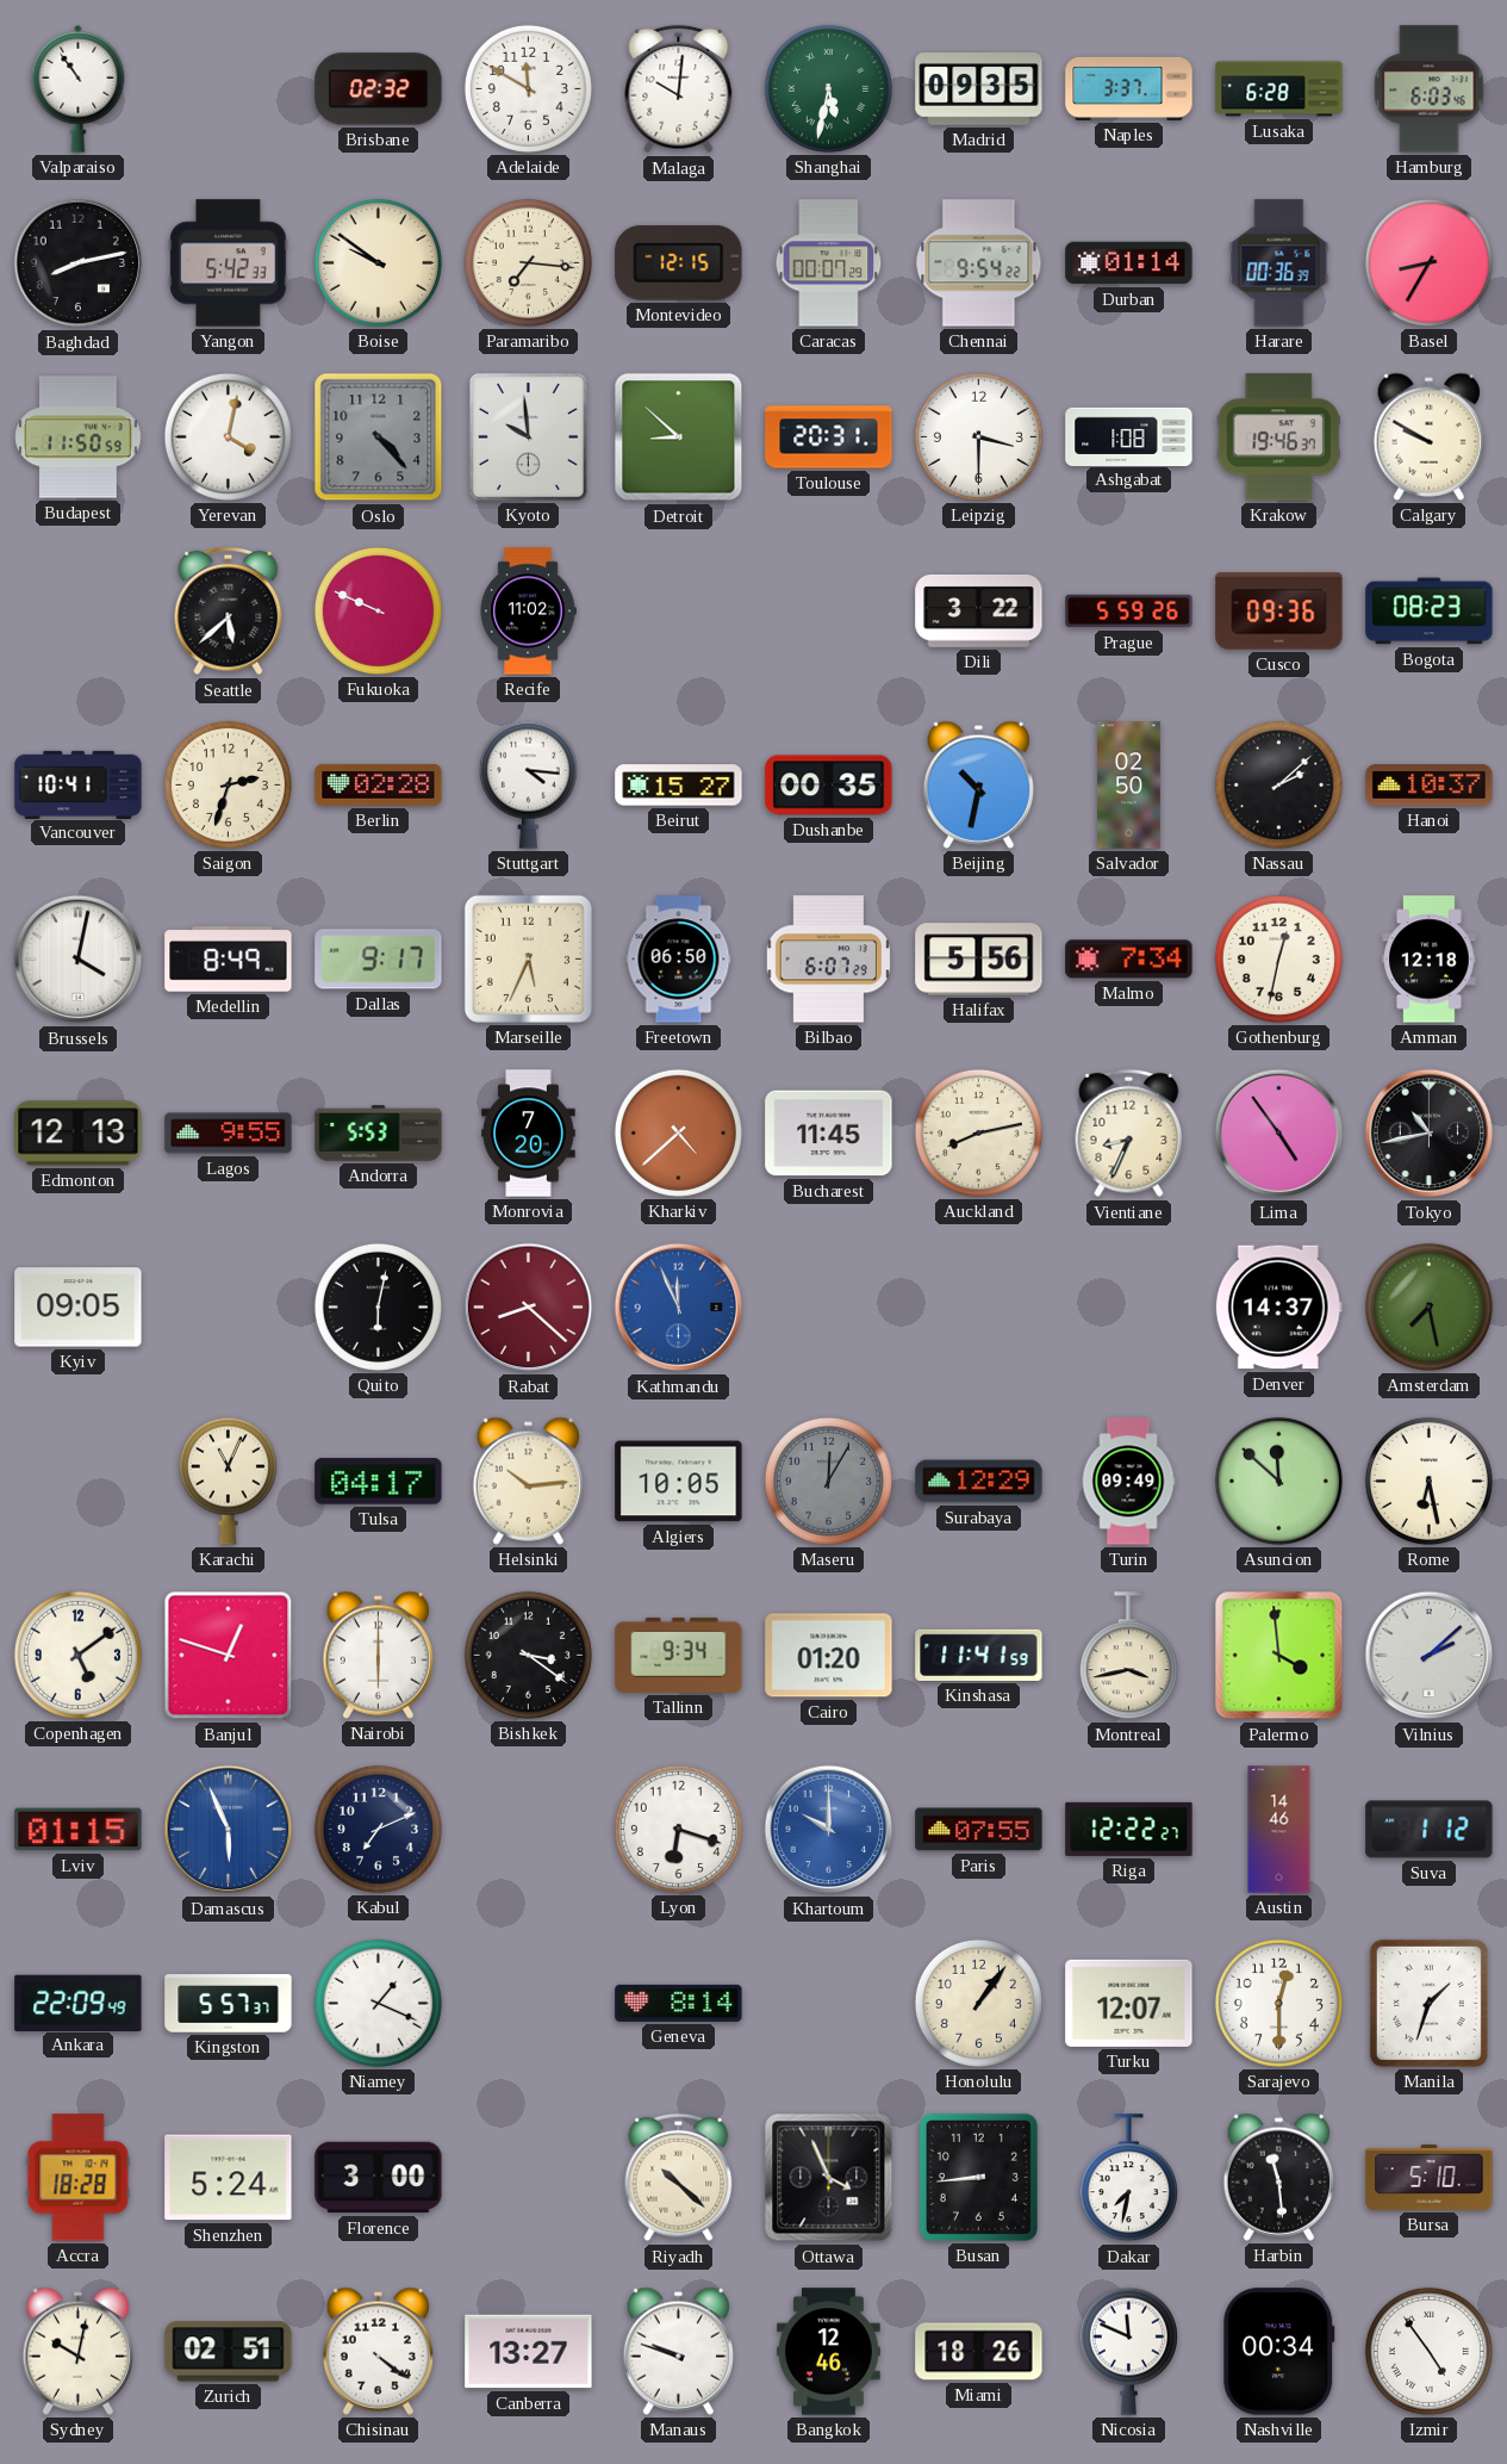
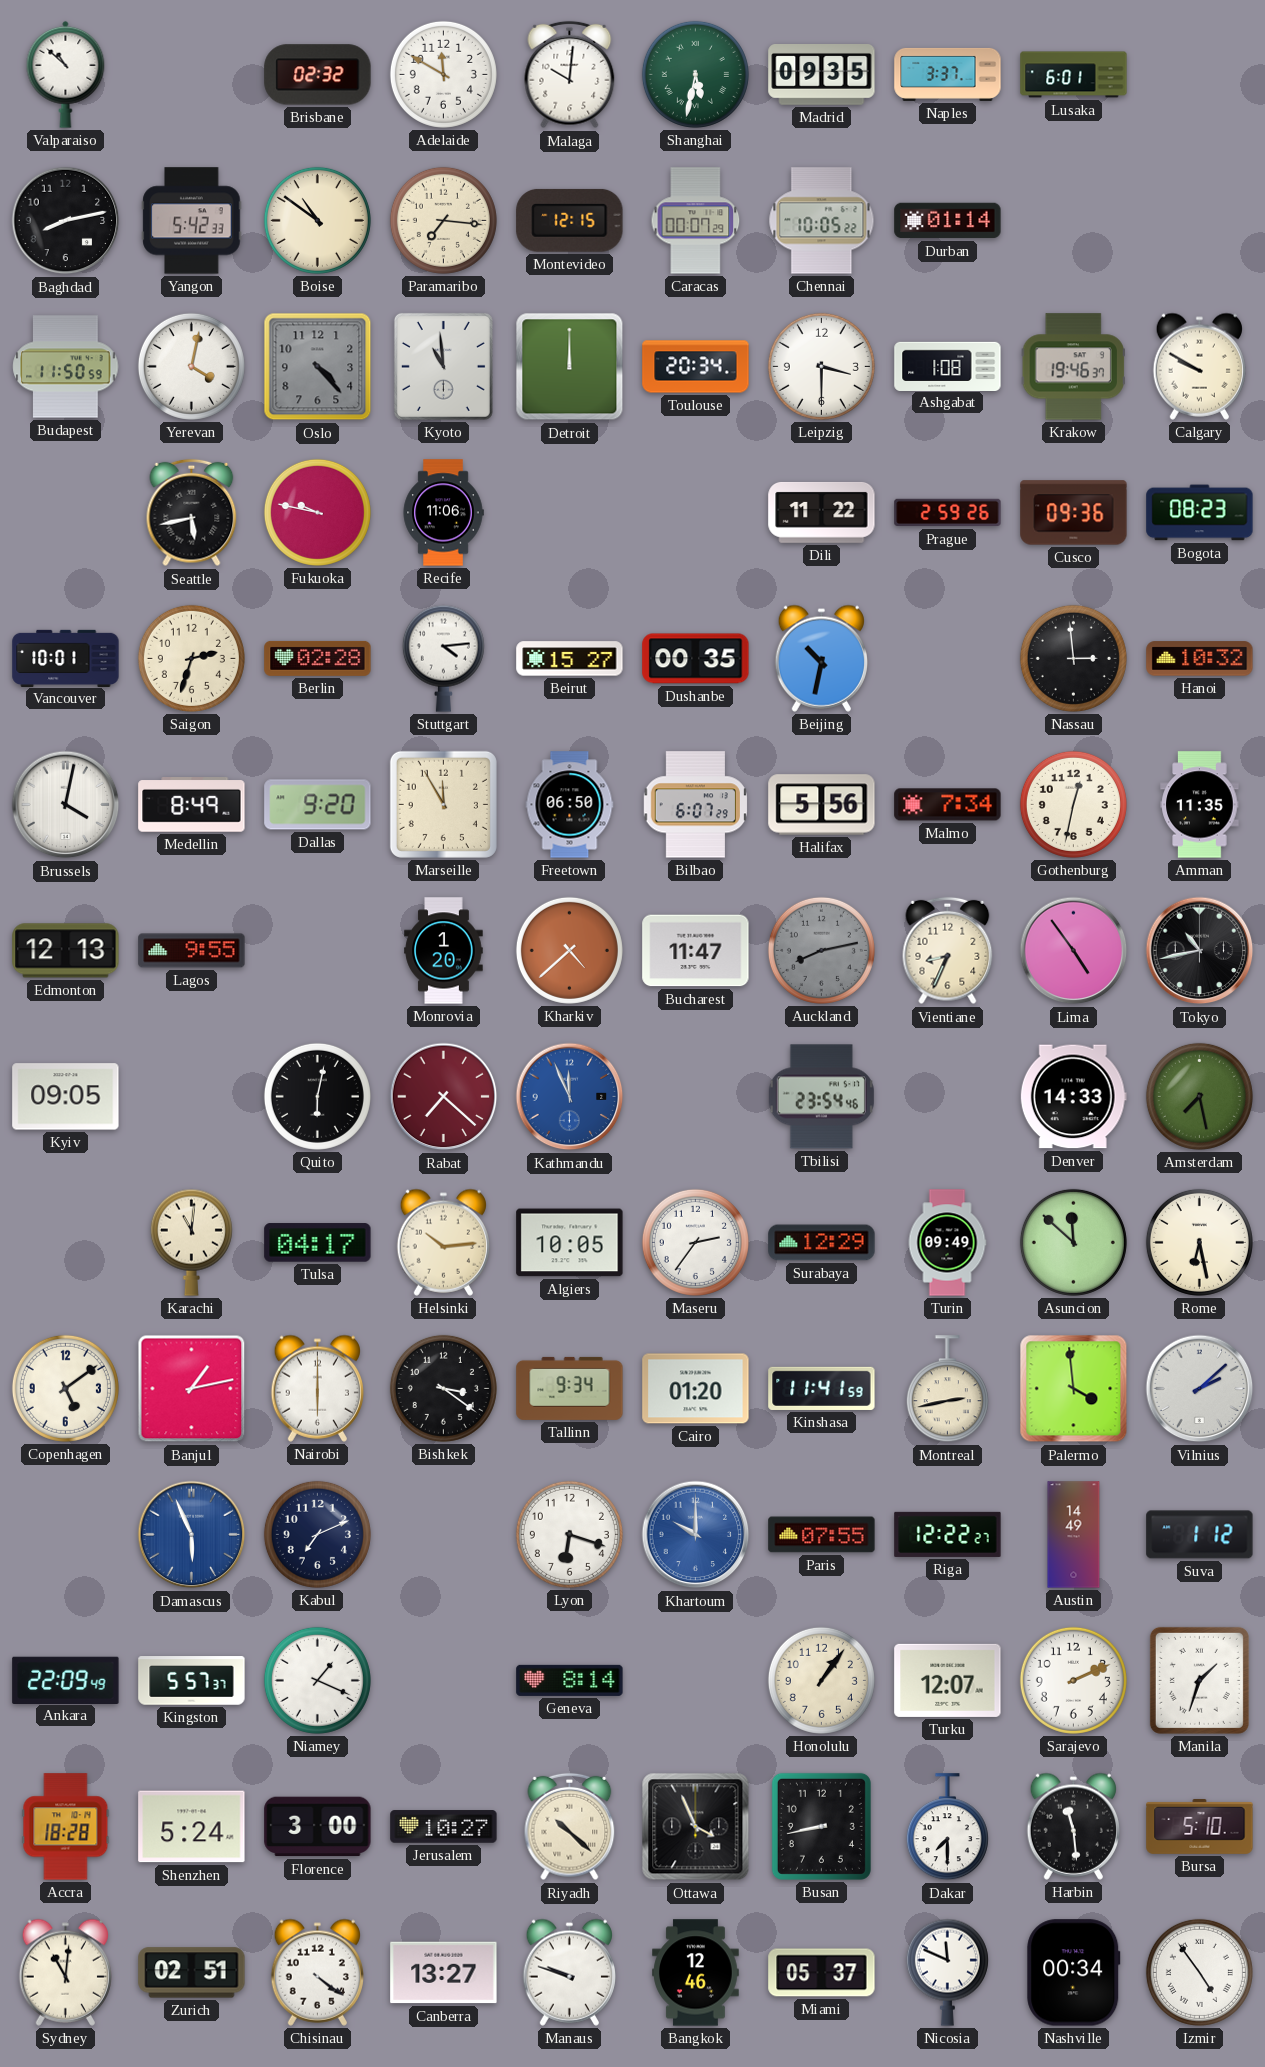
Valparaiso: 10:54 -> 10:52
Lusaka: 6:28 -> 6:01
Hamburg: 6:03 -> none
Boise: 9:51 -> 10:51
Chennai: 9:54 -> 10:05
Harare: 00:36 -> none
Basel: 8:35 -> none
Kyoto: 9:59 -> 10:59
Detroit: 8:52 -> 12:00
Toulouse: 20:31 -> 20:34
Seattle: 5:38 -> 5:43
Fukuoka: 9:49 -> 9:47
Recife: 11:02 -> 11:06
Dili: 3:22 -> 11:22
Prague: 5:59 -> 2:59
Vancouver: 10:41 -> 10:01
Stuttgart: 4:16 -> 4:14
Salvador: 02:50 -> none
Nassau: 2:08 -> 2:59
Hanoi: 10:37 -> 10:32
Dallas: 9:17 -> 9:20
Marseille: 5:34 -> 11:55
Amman: 12:18 -> 11:35
Andorra: 5:53 -> none
Monrovia: 7:20 -> 1:20
Bucharest: 11:45 -> 11:47
Auckland dial: cream -> grey
Rabat: 8:22 -> 7:22
Tbilisi: none -> 23:54
Denver: 14:37 -> 14:33
Karachi: 11:04 -> 11:01
Maseru: 12:05 -> 2:36
Maseru dial: grey -> white
Banjul: 12:48 -> 1:13
Montreal: 3:43 -> 2:43
Lviv: 01:15 -> none
Austin: 14:46 -> 14:49
Sarajevo: 12:30 -> 2:11
Jerusalem: none -> 10:27
Busan: 8:44 -> 8:43
Dakar: 7:32 -> 7:30
Sydney: 10:02 -> 11:01
Miami: 18:26 -> 05:37
